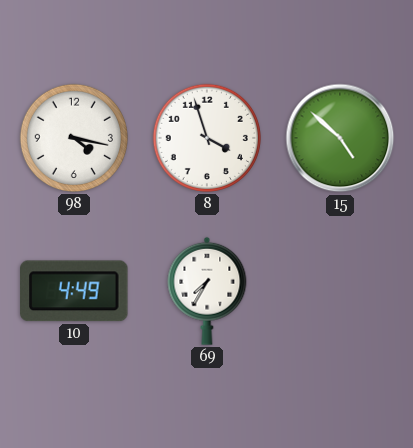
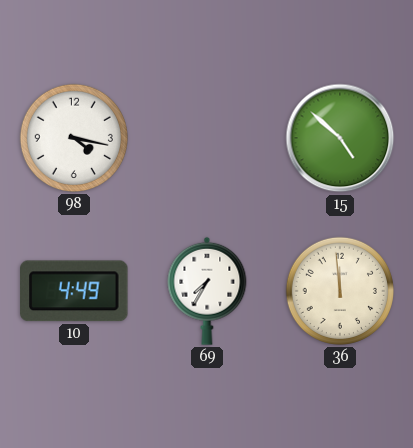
8: 3:57 -> none
36: none -> 11:59
